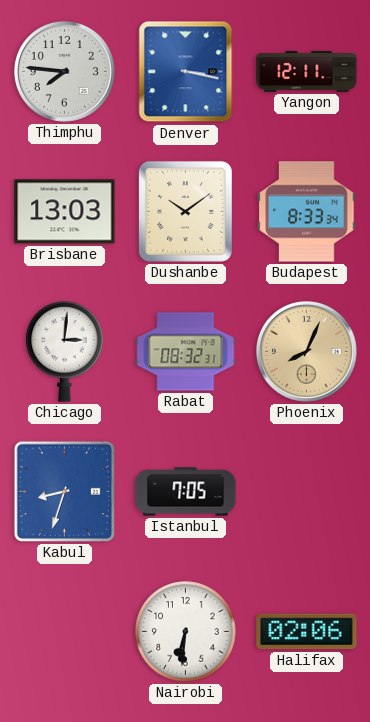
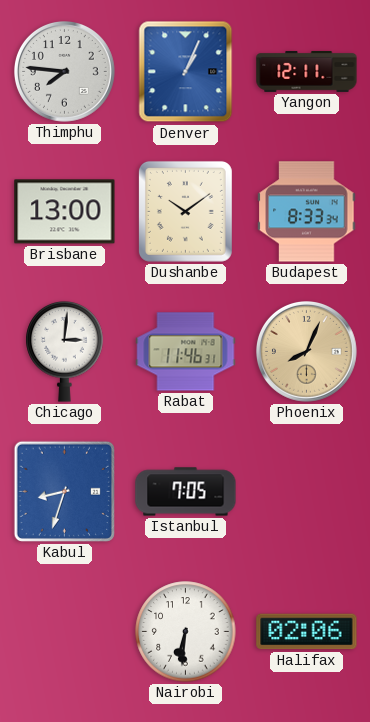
Denver: 3:17 -> 1:04
Brisbane: 13:03 -> 13:00
Rabat: 08:32 -> 11:46
